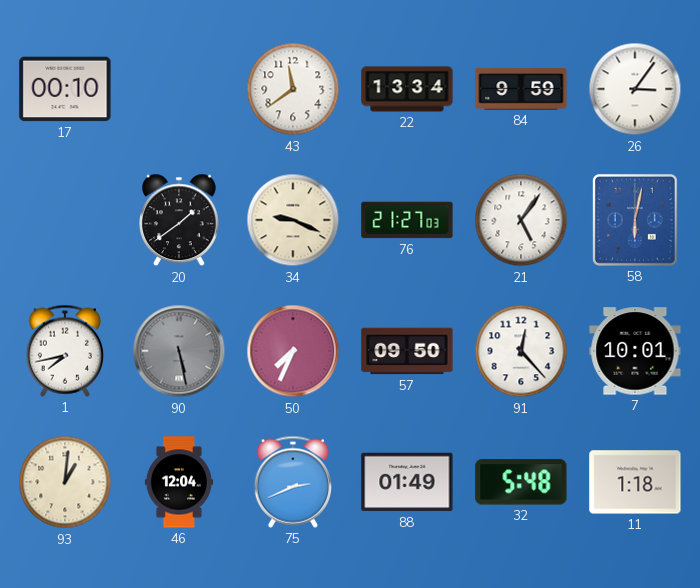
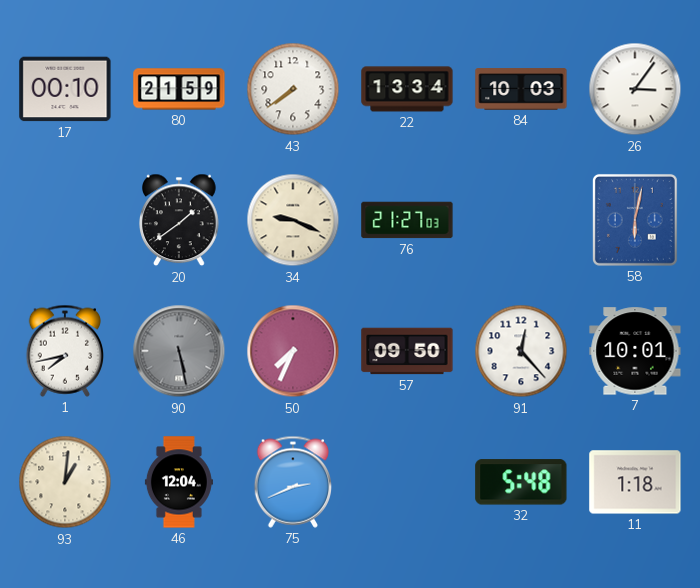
80: none -> 21:59
43: 11:39 -> 7:39
84: 9:59 -> 10:03
21: 5:06 -> none
88: 01:49 -> none
